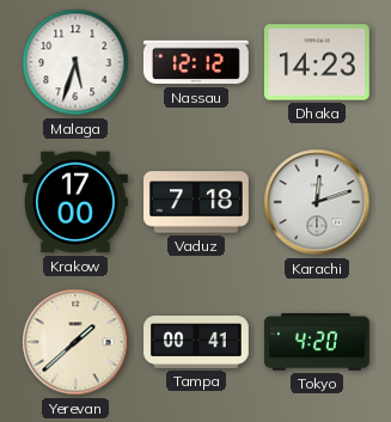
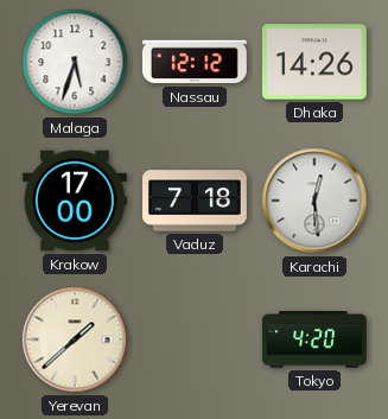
Dhaka: 14:23 -> 14:26
Karachi: 12:12 -> 12:29
Tampa: 00:41 -> none
